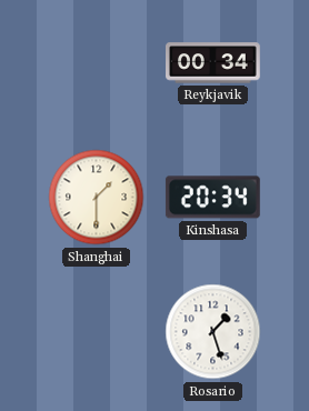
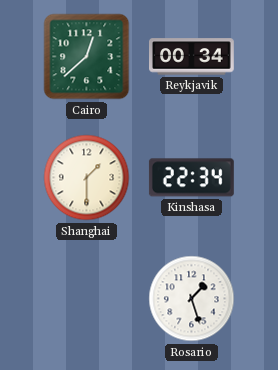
Cairo: none -> 12:38
Kinshasa: 20:34 -> 22:34
